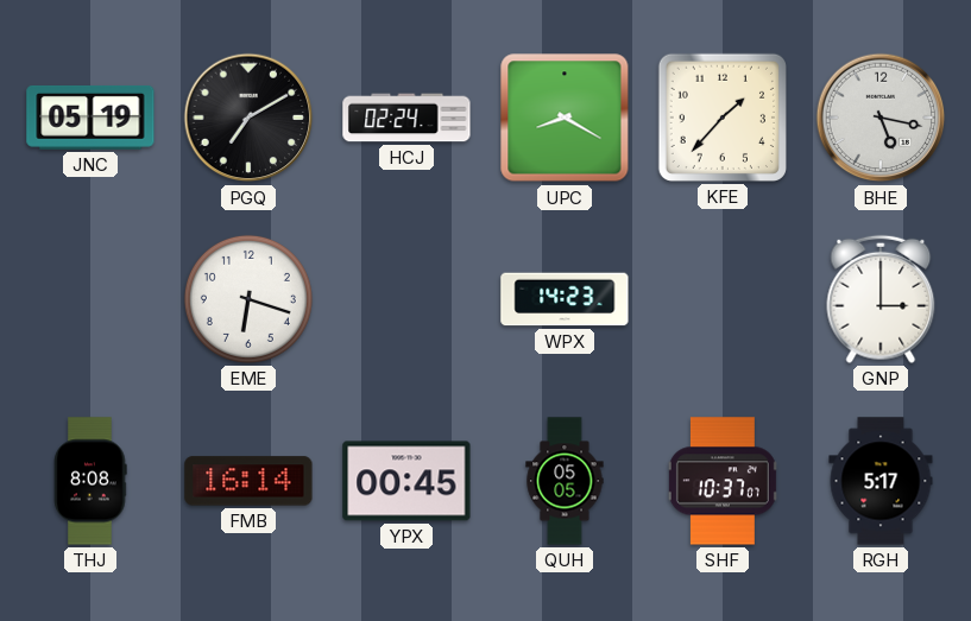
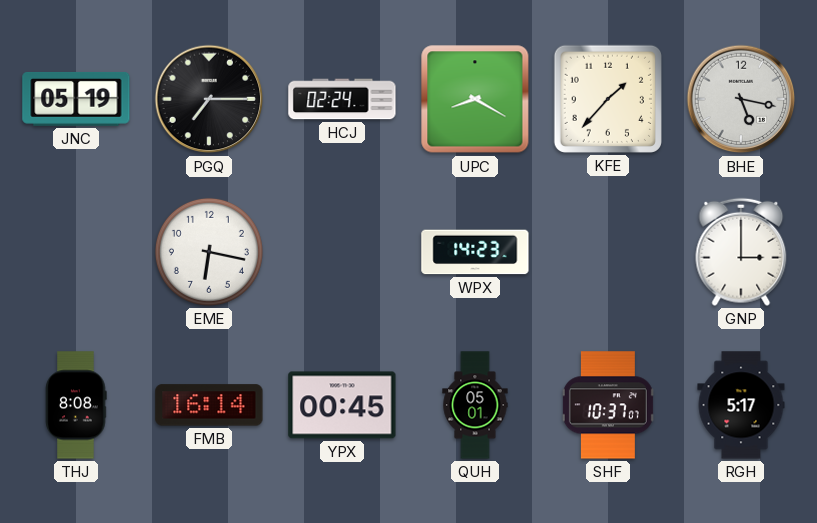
PGQ: 7:10 -> 7:15
EME: 6:18 -> 6:17
QUH: 05:05 -> 05:01
